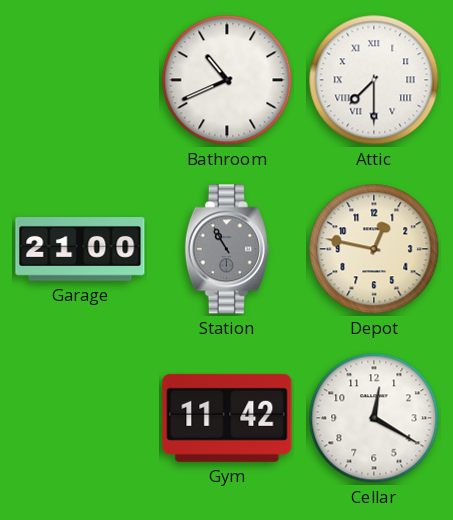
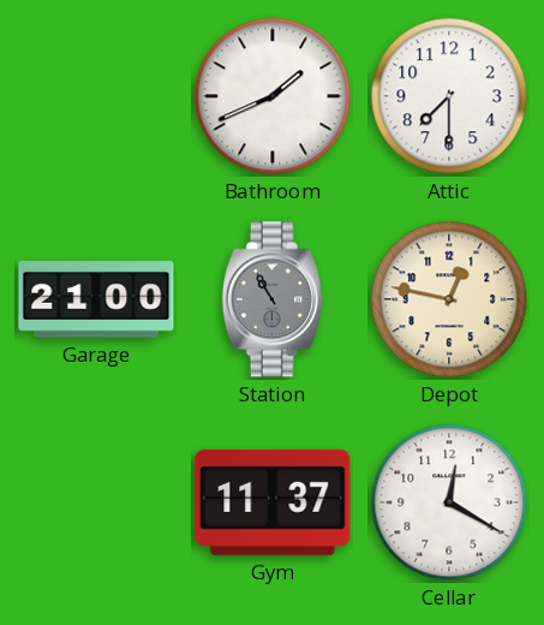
Bathroom: 10:41 -> 1:41
Attic numerals: Roman -> Arabic
Gym: 11:42 -> 11:37
